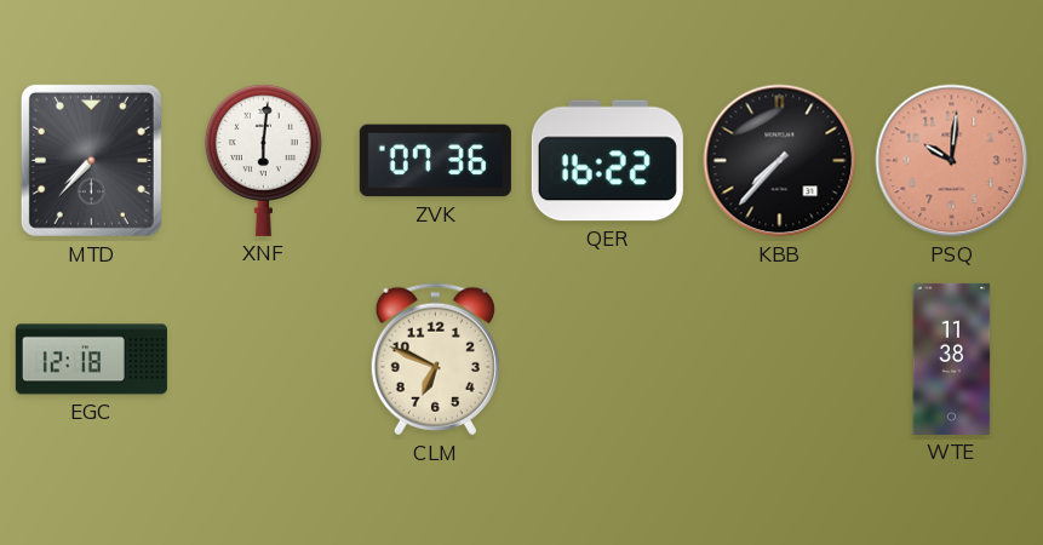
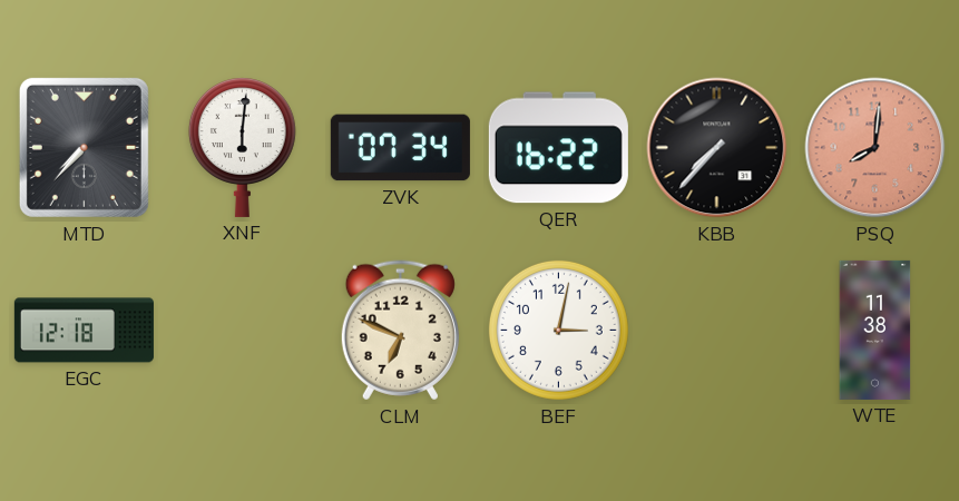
ZVK: 07:36 -> 07:34
PSQ: 10:01 -> 8:01
BEF: none -> 3:02
